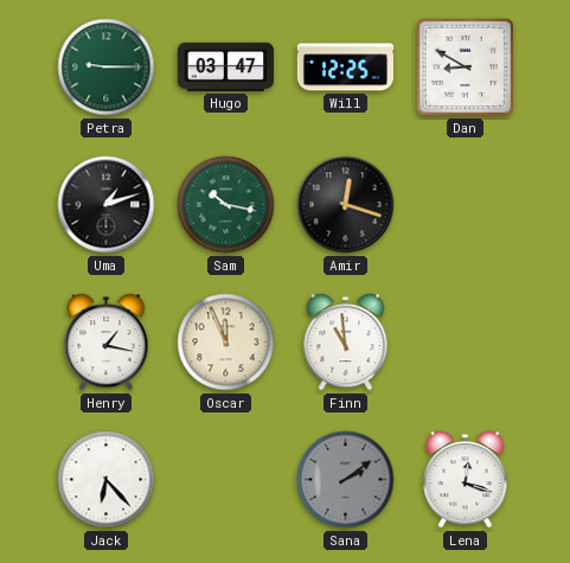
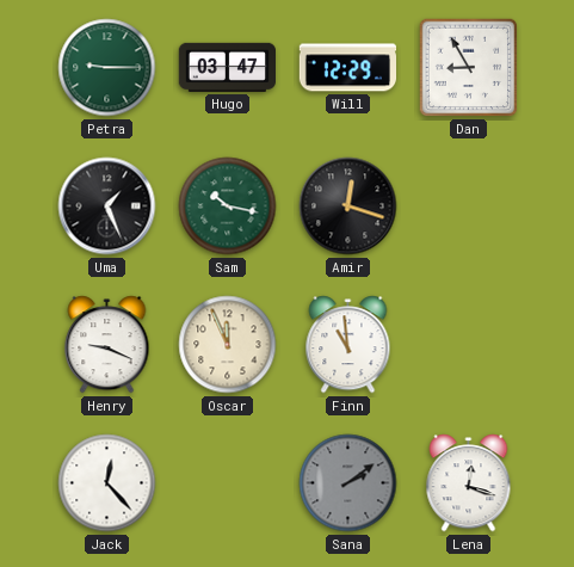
Will: 12:25 -> 12:29
Dan: 8:50 -> 8:55
Uma: 1:12 -> 1:26
Henry: 1:17 -> 9:19
Jack: 6:23 -> 12:23
